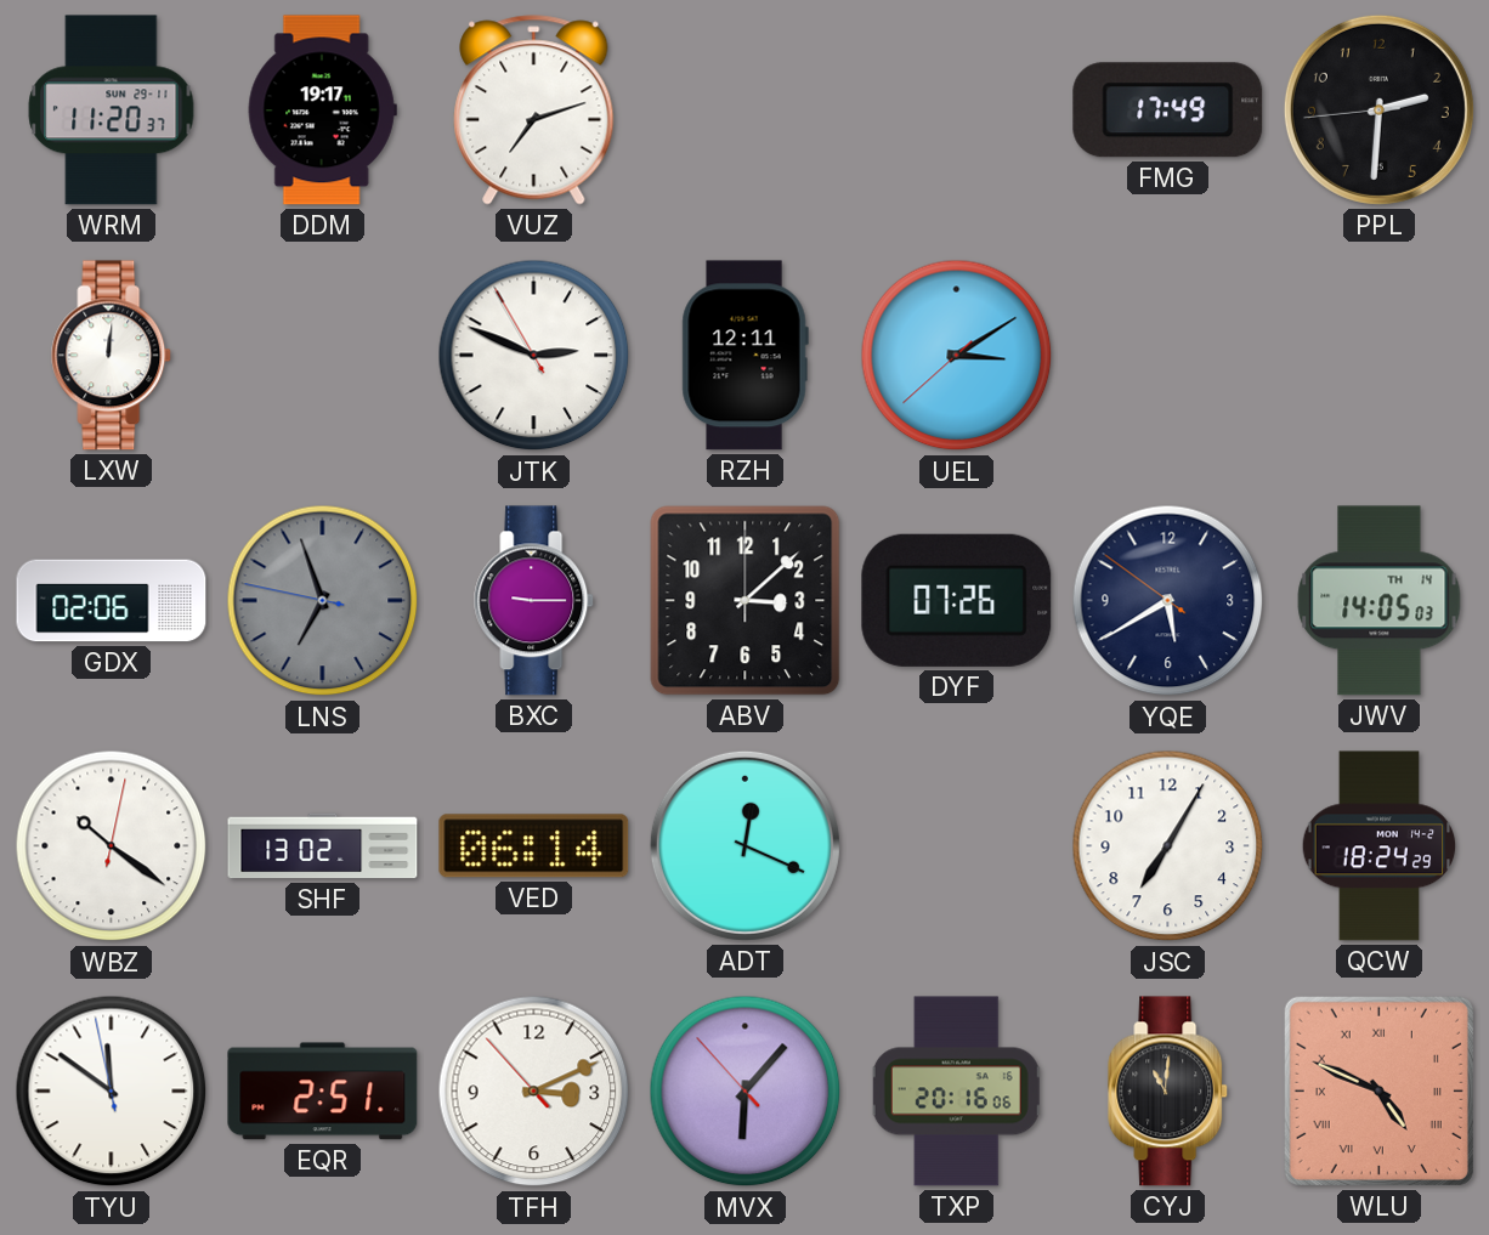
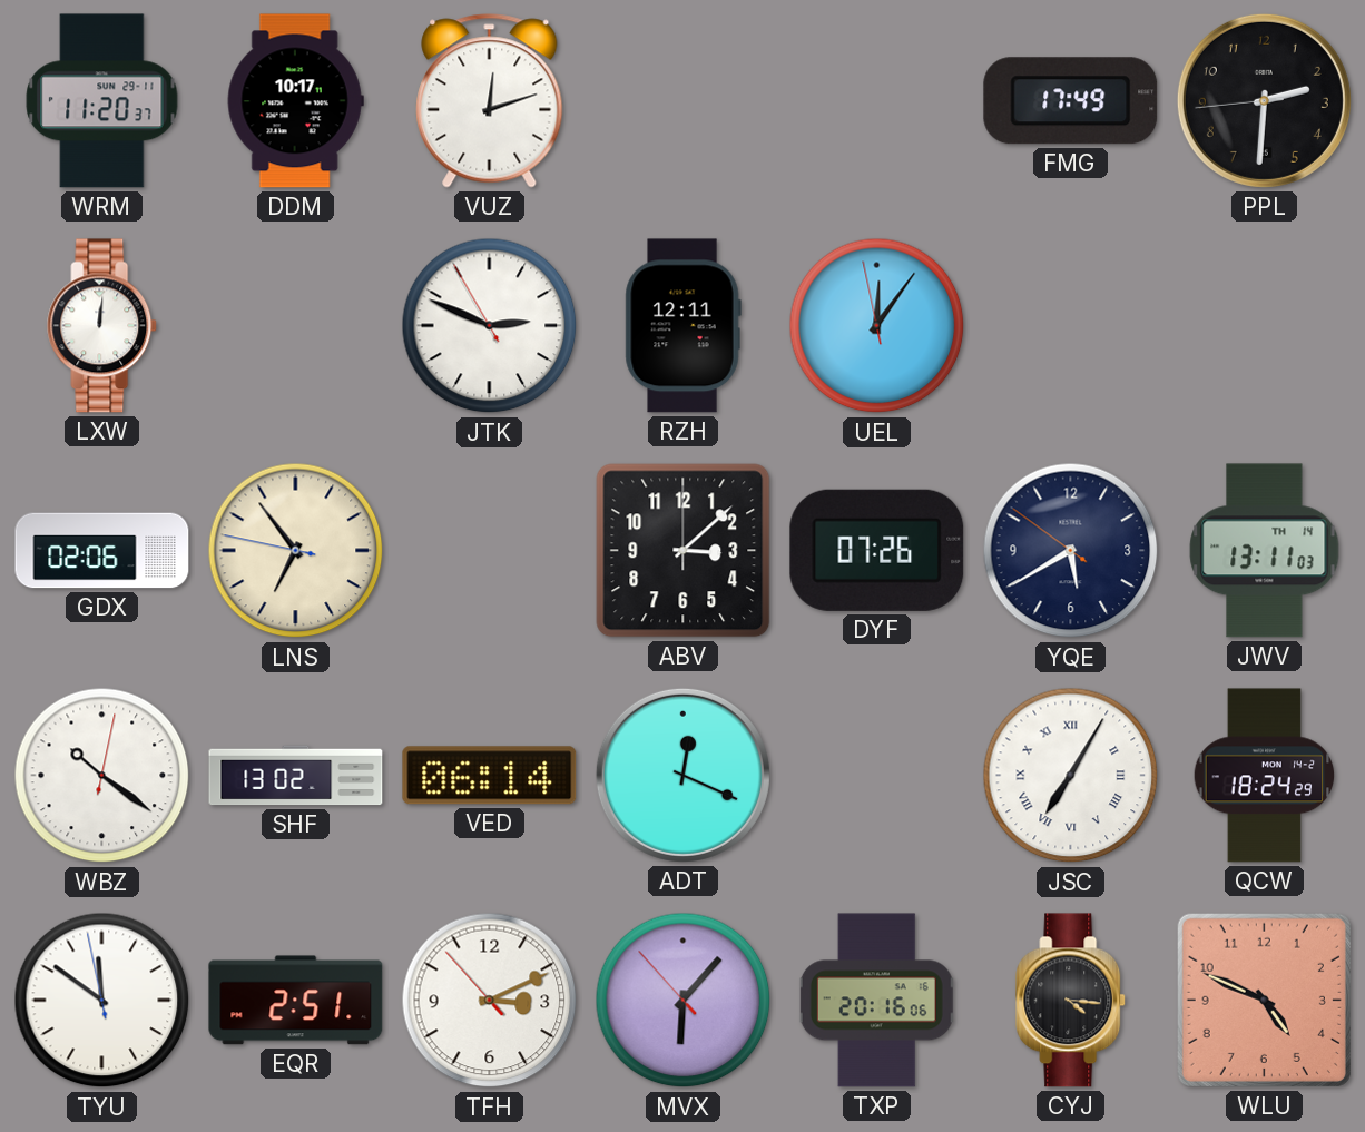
DDM: 19:17 -> 10:17
VUZ: 7:12 -> 12:12
UEL: 3:09 -> 12:05
LNS: 6:56 -> 6:53
LNS dial: grey -> cream
BXC: 9:15 -> none
JWV: 14:05 -> 13:11
JSC numerals: Arabic -> Roman
CYJ: 11:01 -> 4:16
WLU numerals: Roman -> Arabic
